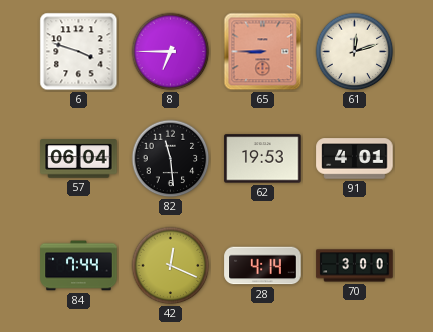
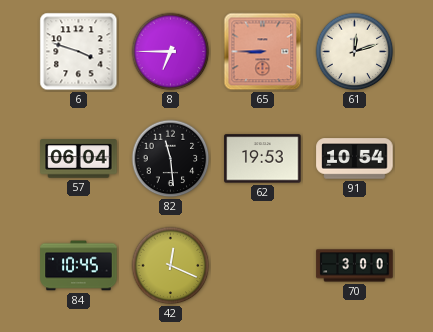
91: 4:01 -> 10:54
84: 7:44 -> 10:45
28: 4:14 -> none
